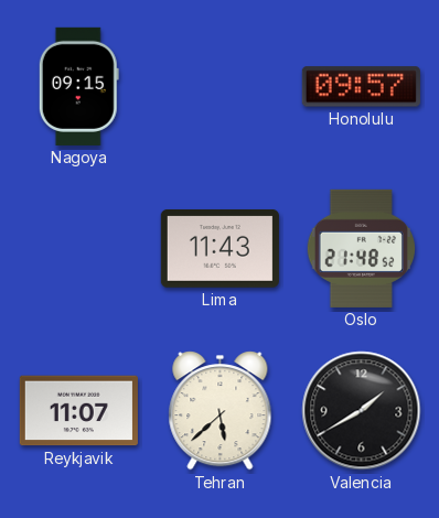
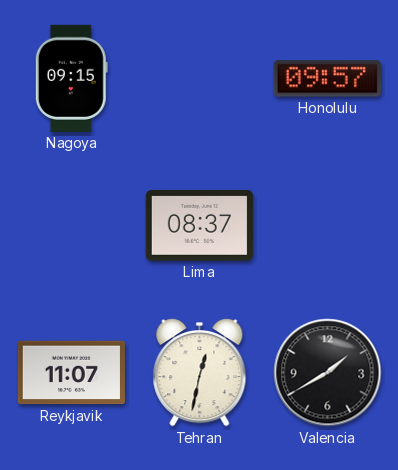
Lima: 11:43 -> 08:37
Oslo: 21:48 -> none
Tehran: 5:38 -> 12:32
